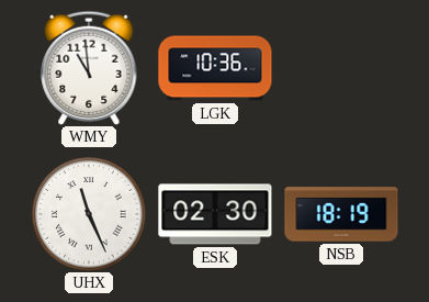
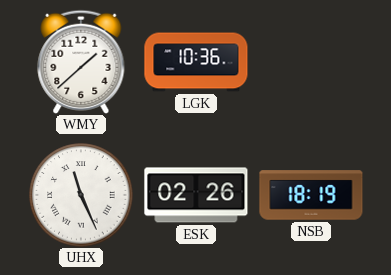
WMY: 10:59 -> 1:38
ESK: 02:30 -> 02:26
